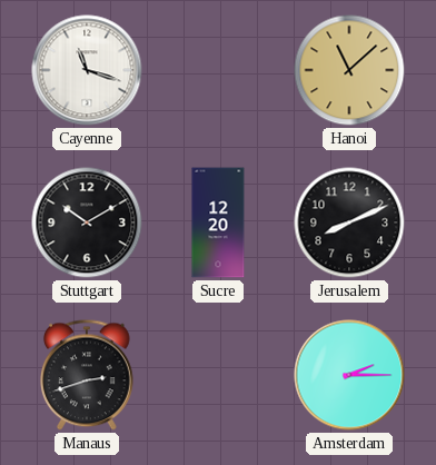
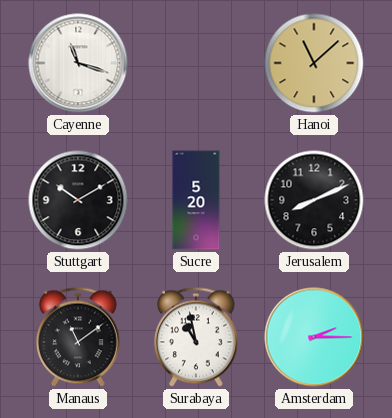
Sucre: 12:20 -> 5:20
Manaus: 2:42 -> 11:09
Surabaya: none -> 10:58
